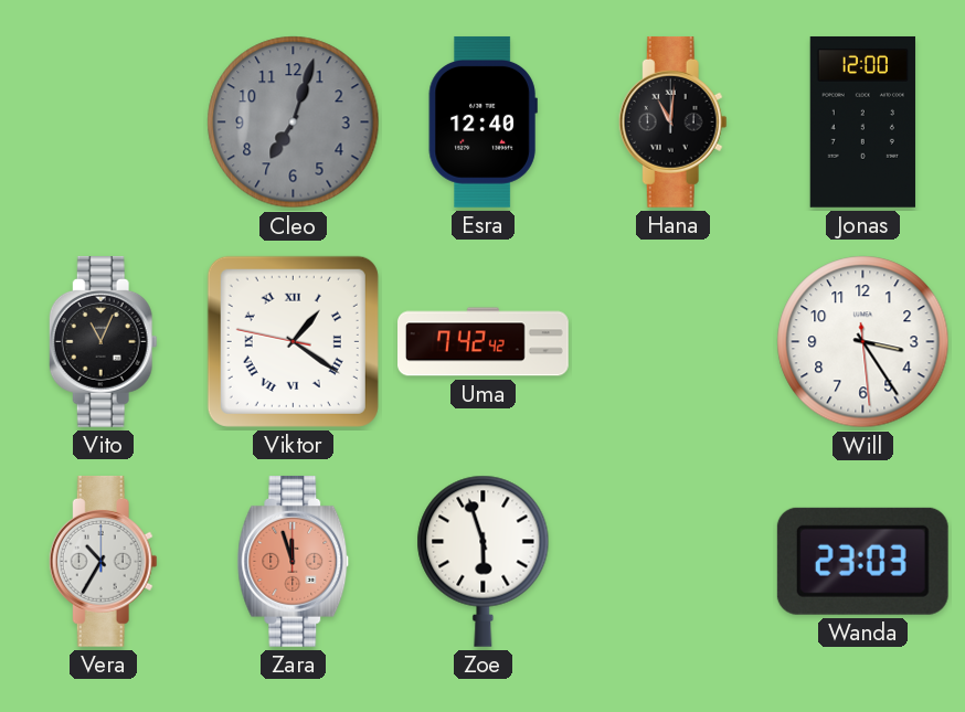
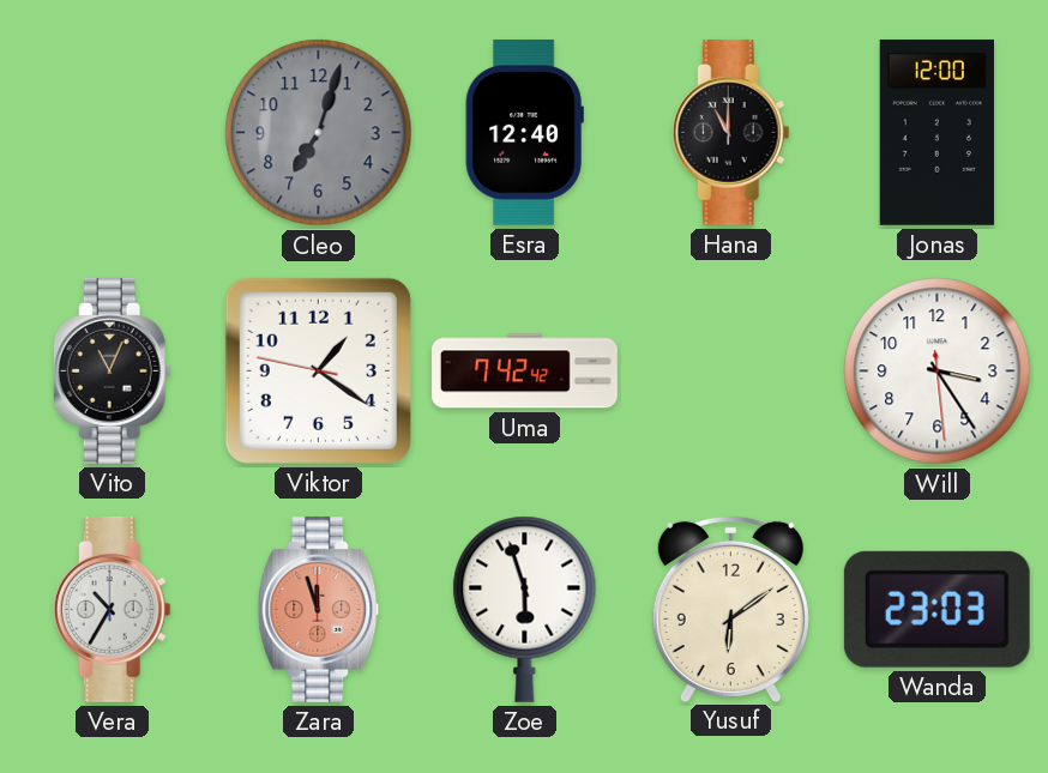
Hana: 11:01 -> 11:00
Viktor numerals: Roman -> Arabic
Yusuf: none -> 6:09
